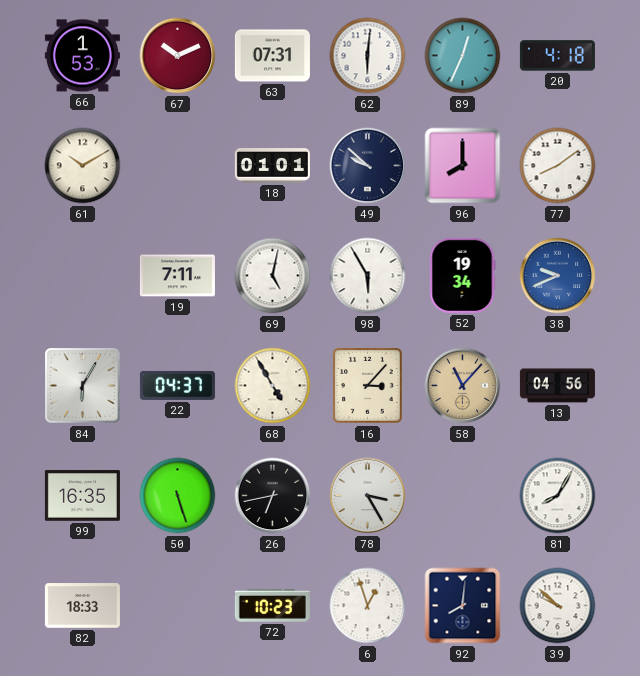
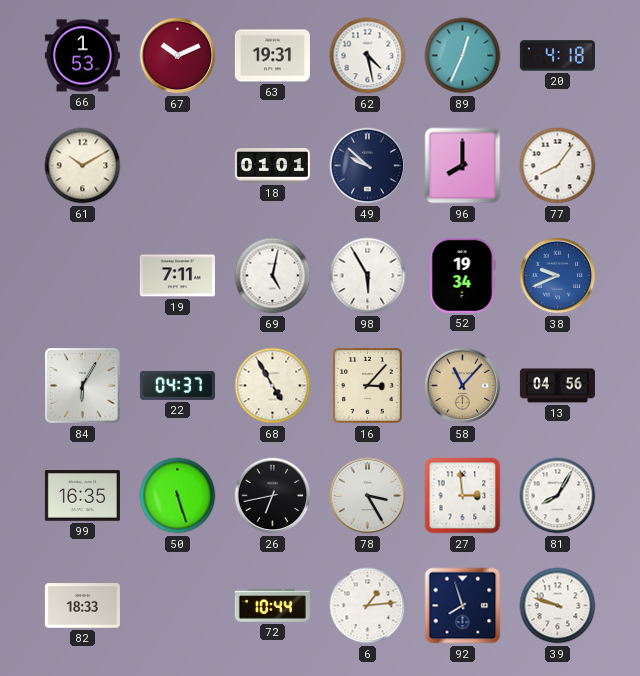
63: 07:31 -> 19:31
62: 6:01 -> 4:28
77: 8:09 -> 8:06
27: none -> 2:59
72: 10:23 -> 10:44
6: 12:57 -> 1:14
92: 8:01 -> 7:57
39: 9:52 -> 9:48
